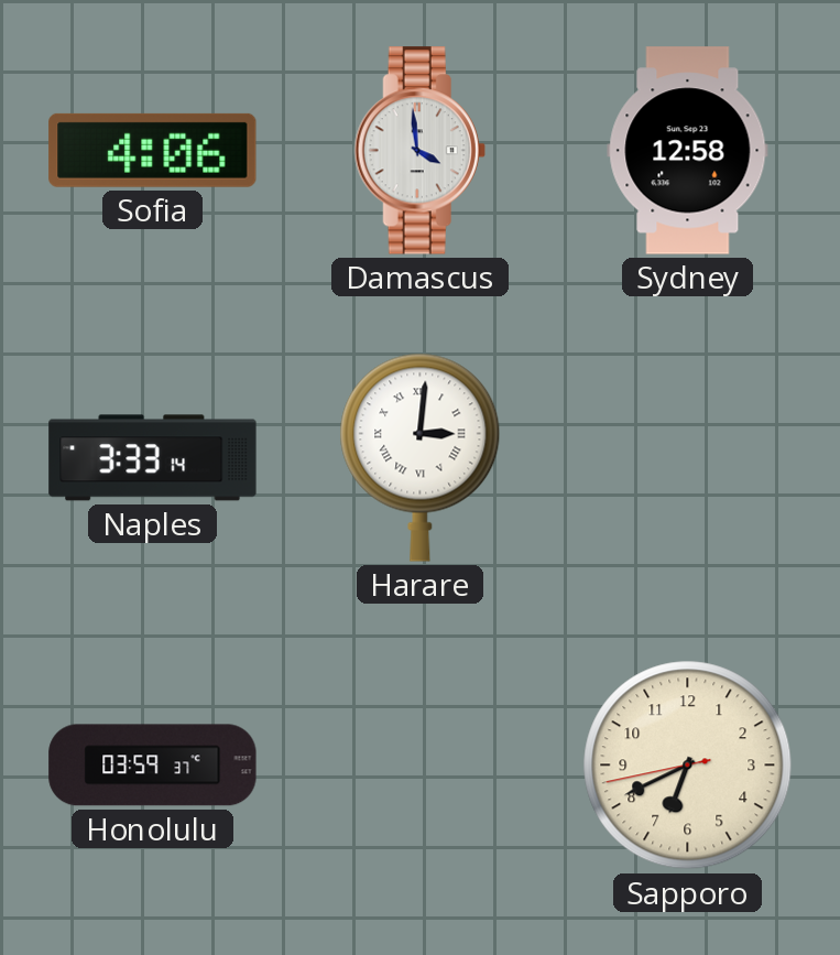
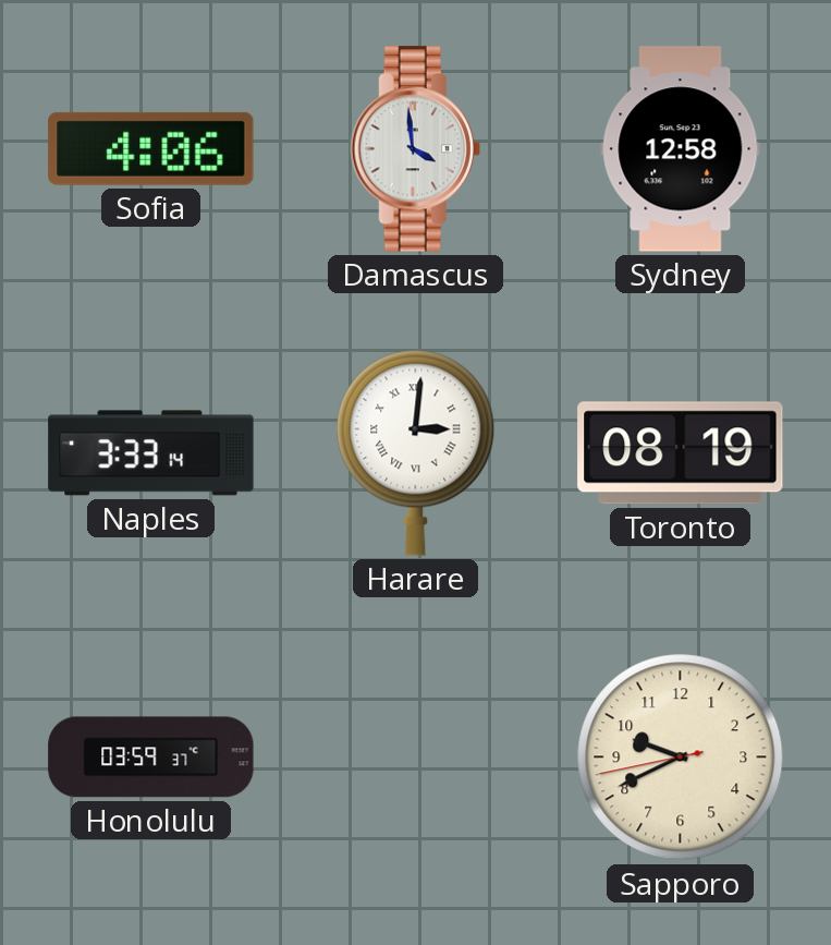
Toronto: none -> 08:19
Sapporo: 6:40 -> 9:40
